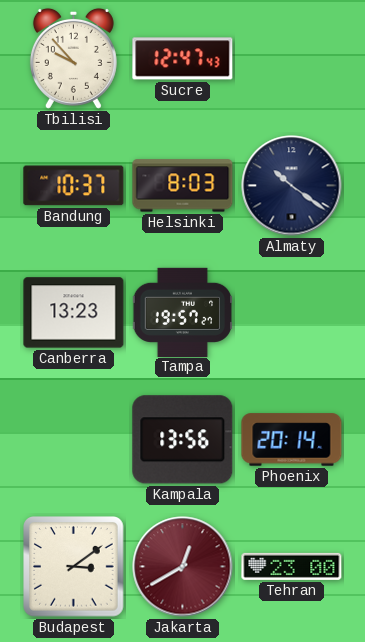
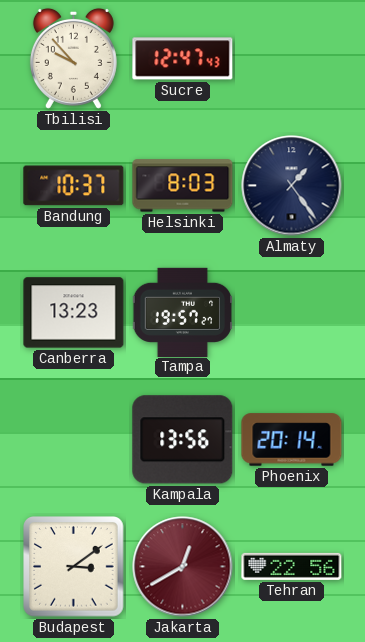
Almaty: 10:21 -> 1:24
Tehran: 23:00 -> 22:56
